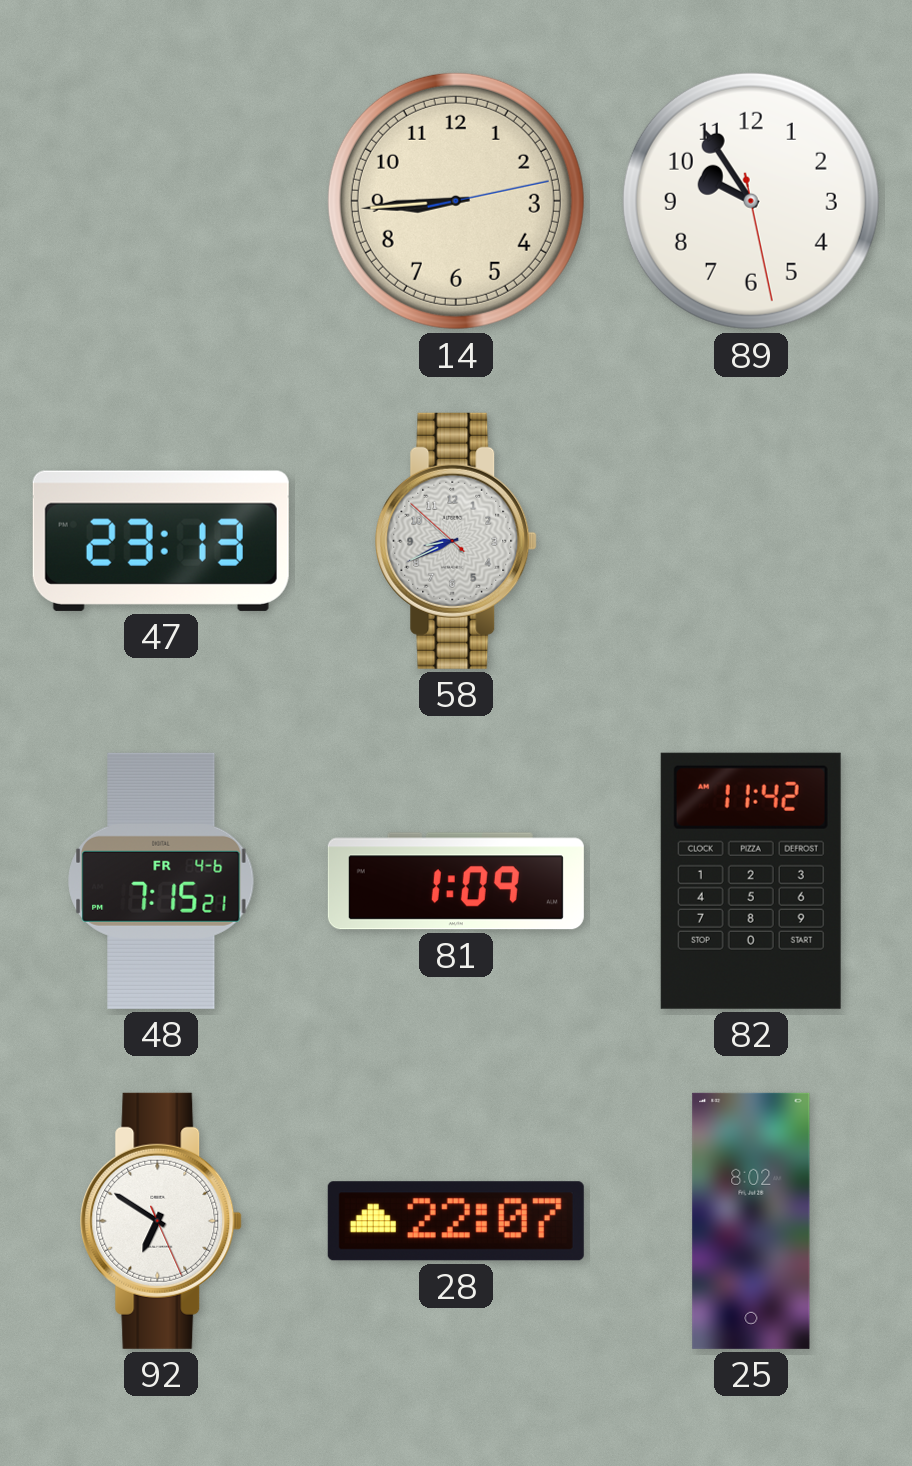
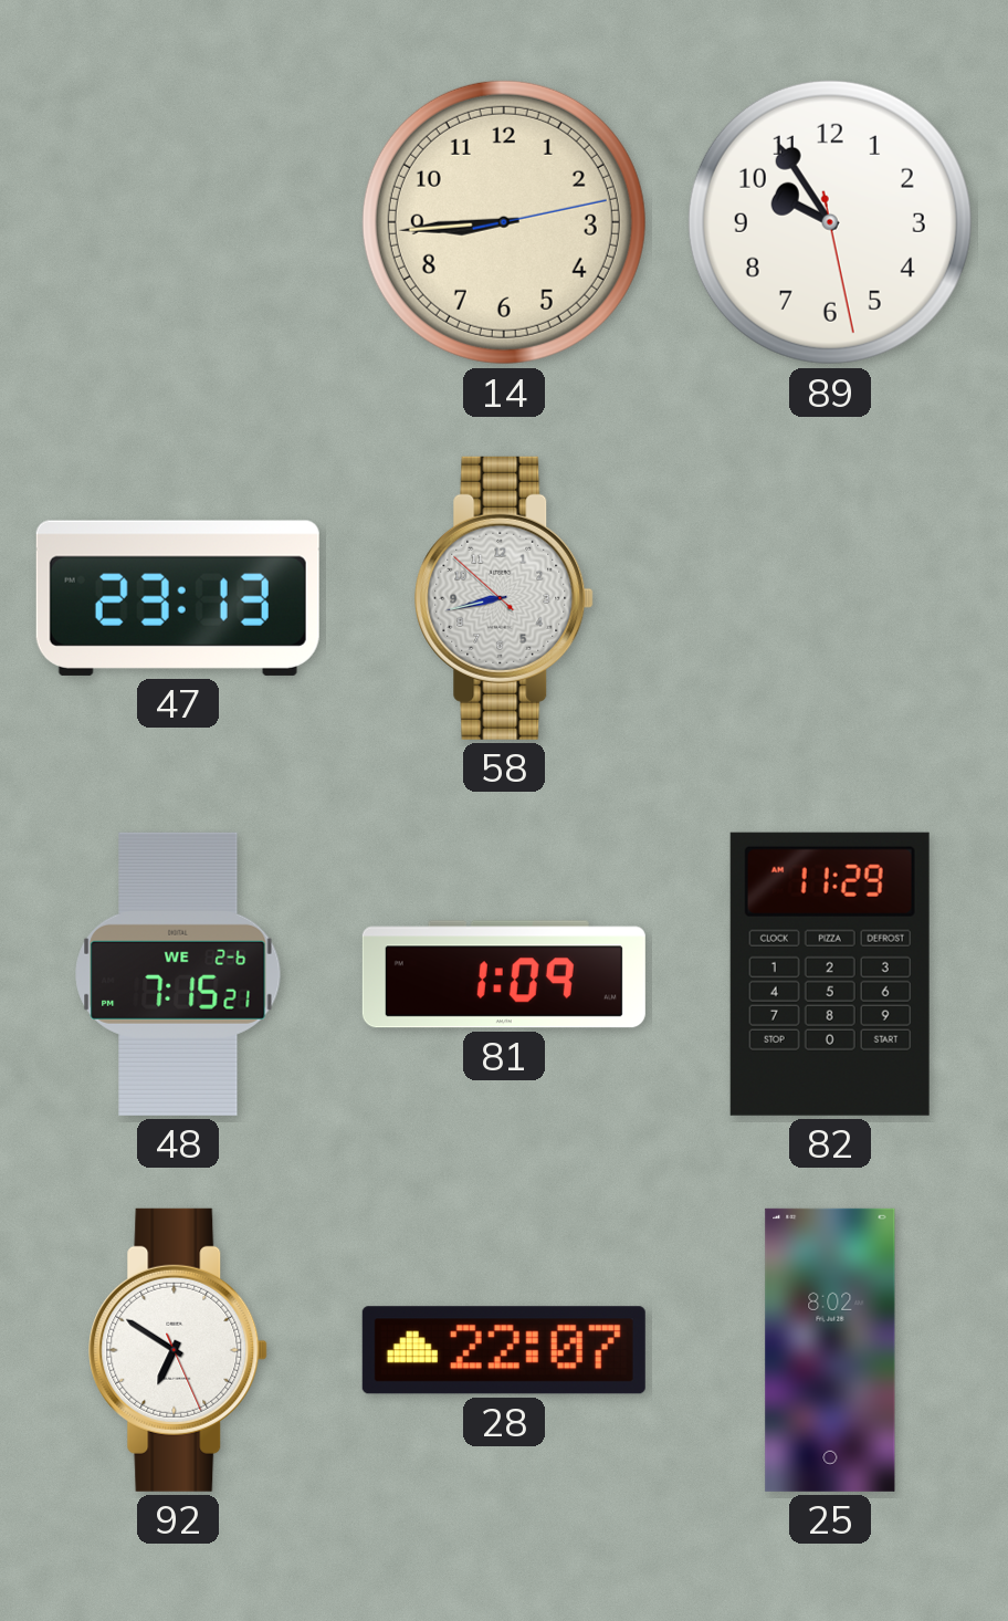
58: 8:40 -> 8:42
48 date: FR 4-6 -> WE 2-6
82: 11:42 -> 11:29
